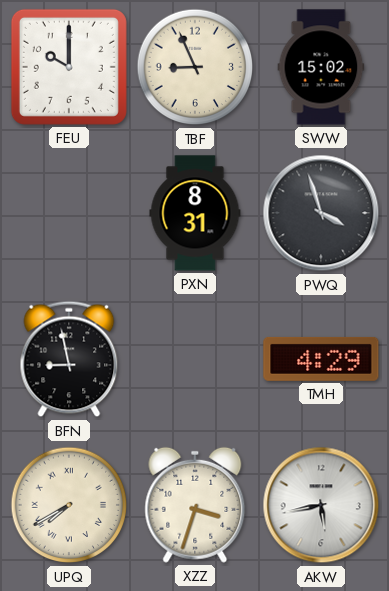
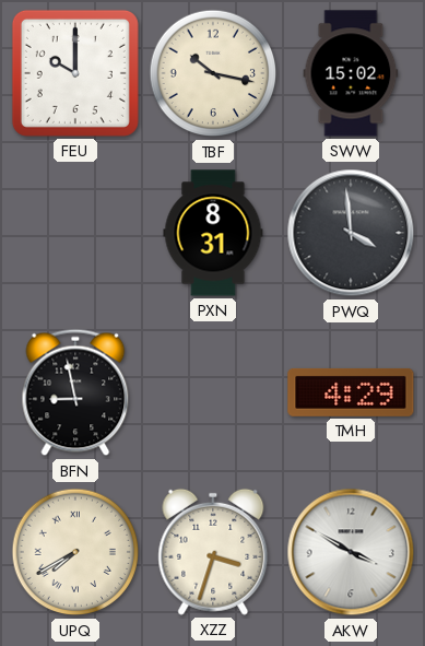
TBF: 8:56 -> 10:17
PWQ: 3:57 -> 3:59
AKW: 5:43 -> 3:50
